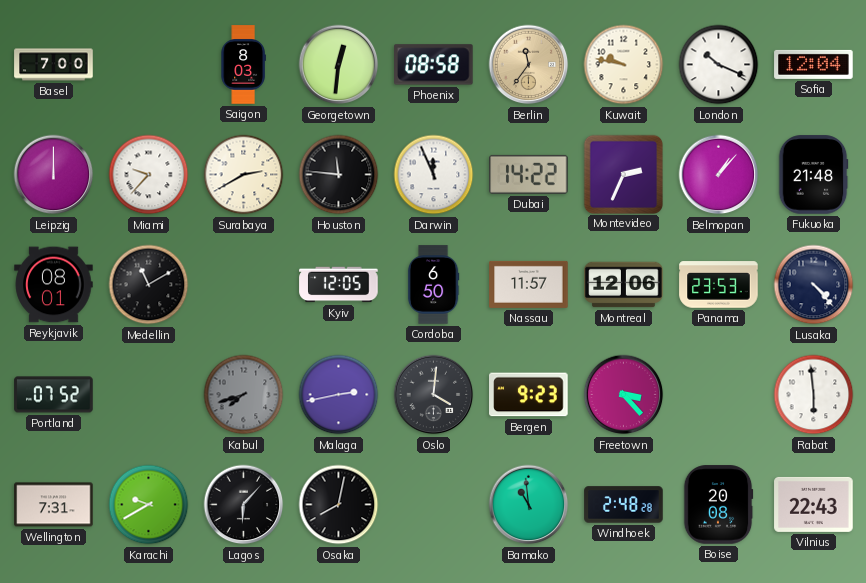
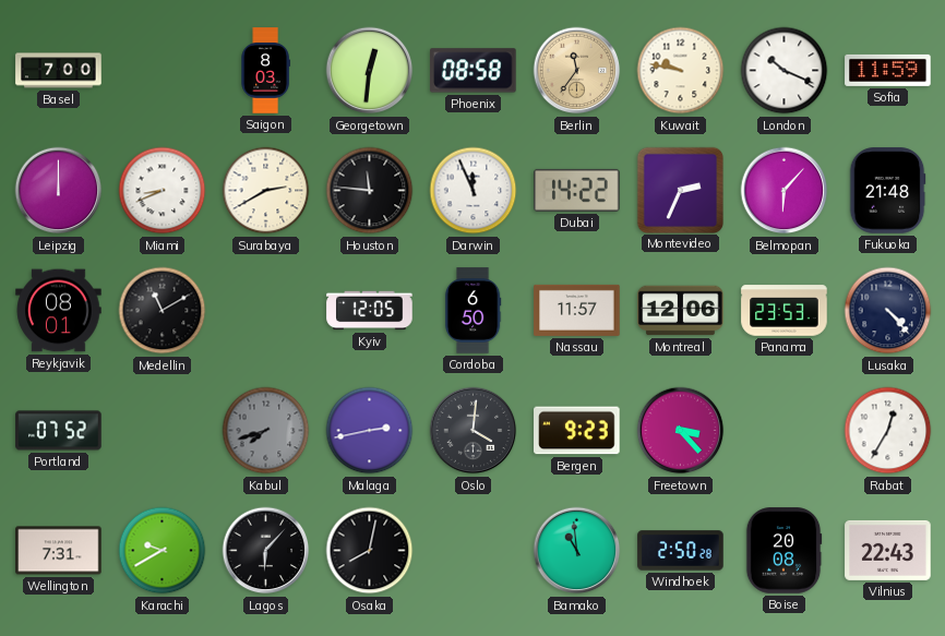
Sofia: 12:04 -> 11:59
Miami: 9:37 -> 8:41
Belmopan: 1:07 -> 6:07
Rabat: 5:59 -> 12:35
Windhoek: 2:48 -> 2:50
